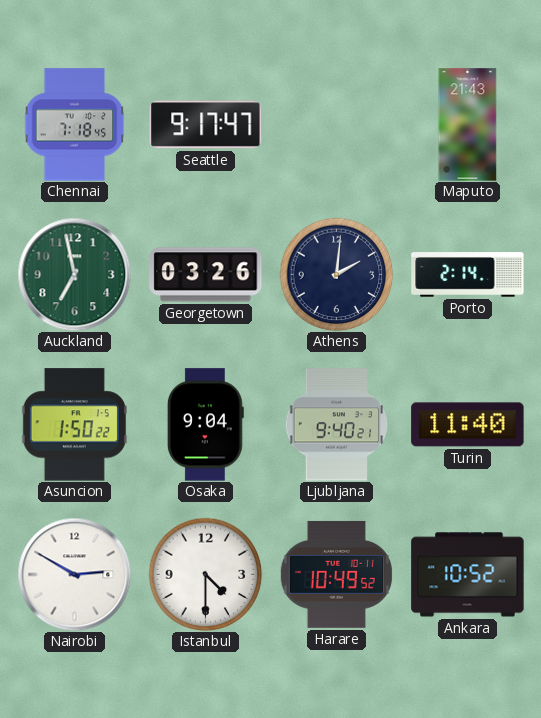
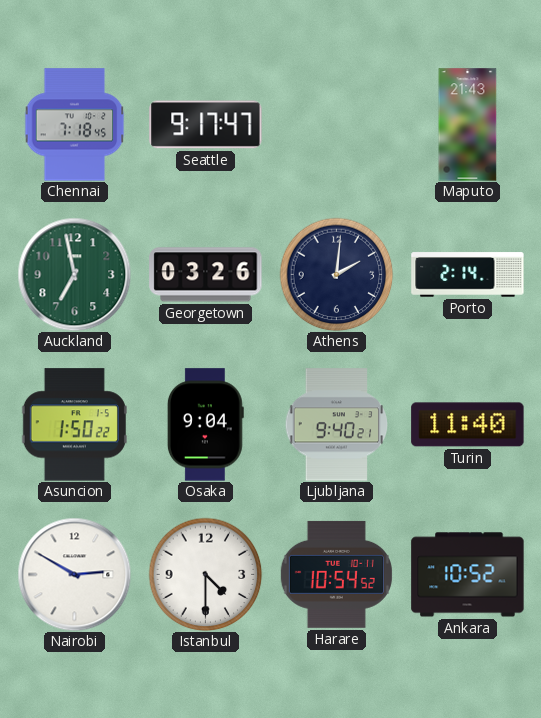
Harare: 10:49 -> 10:54
